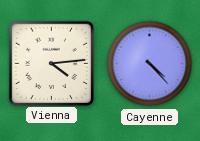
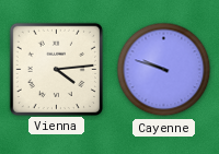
Cayenne: 4:23 -> 9:48
